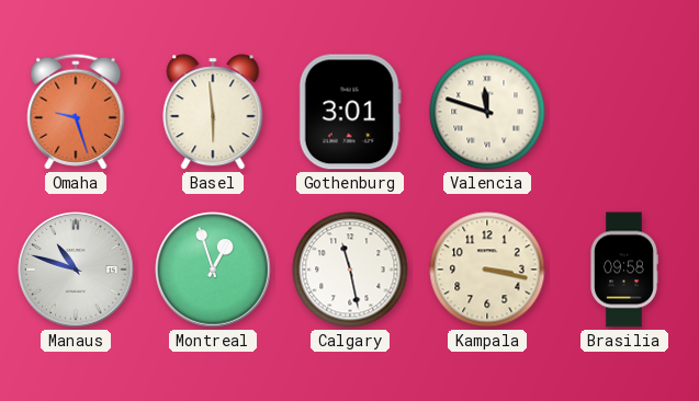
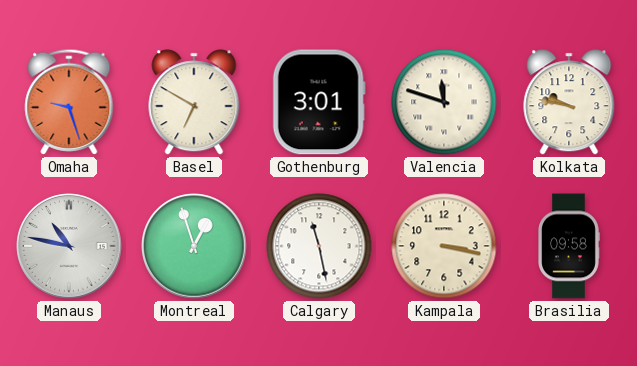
Basel: 5:59 -> 6:50
Kolkata: none -> 9:47
Manaus: 10:48 -> 10:47
